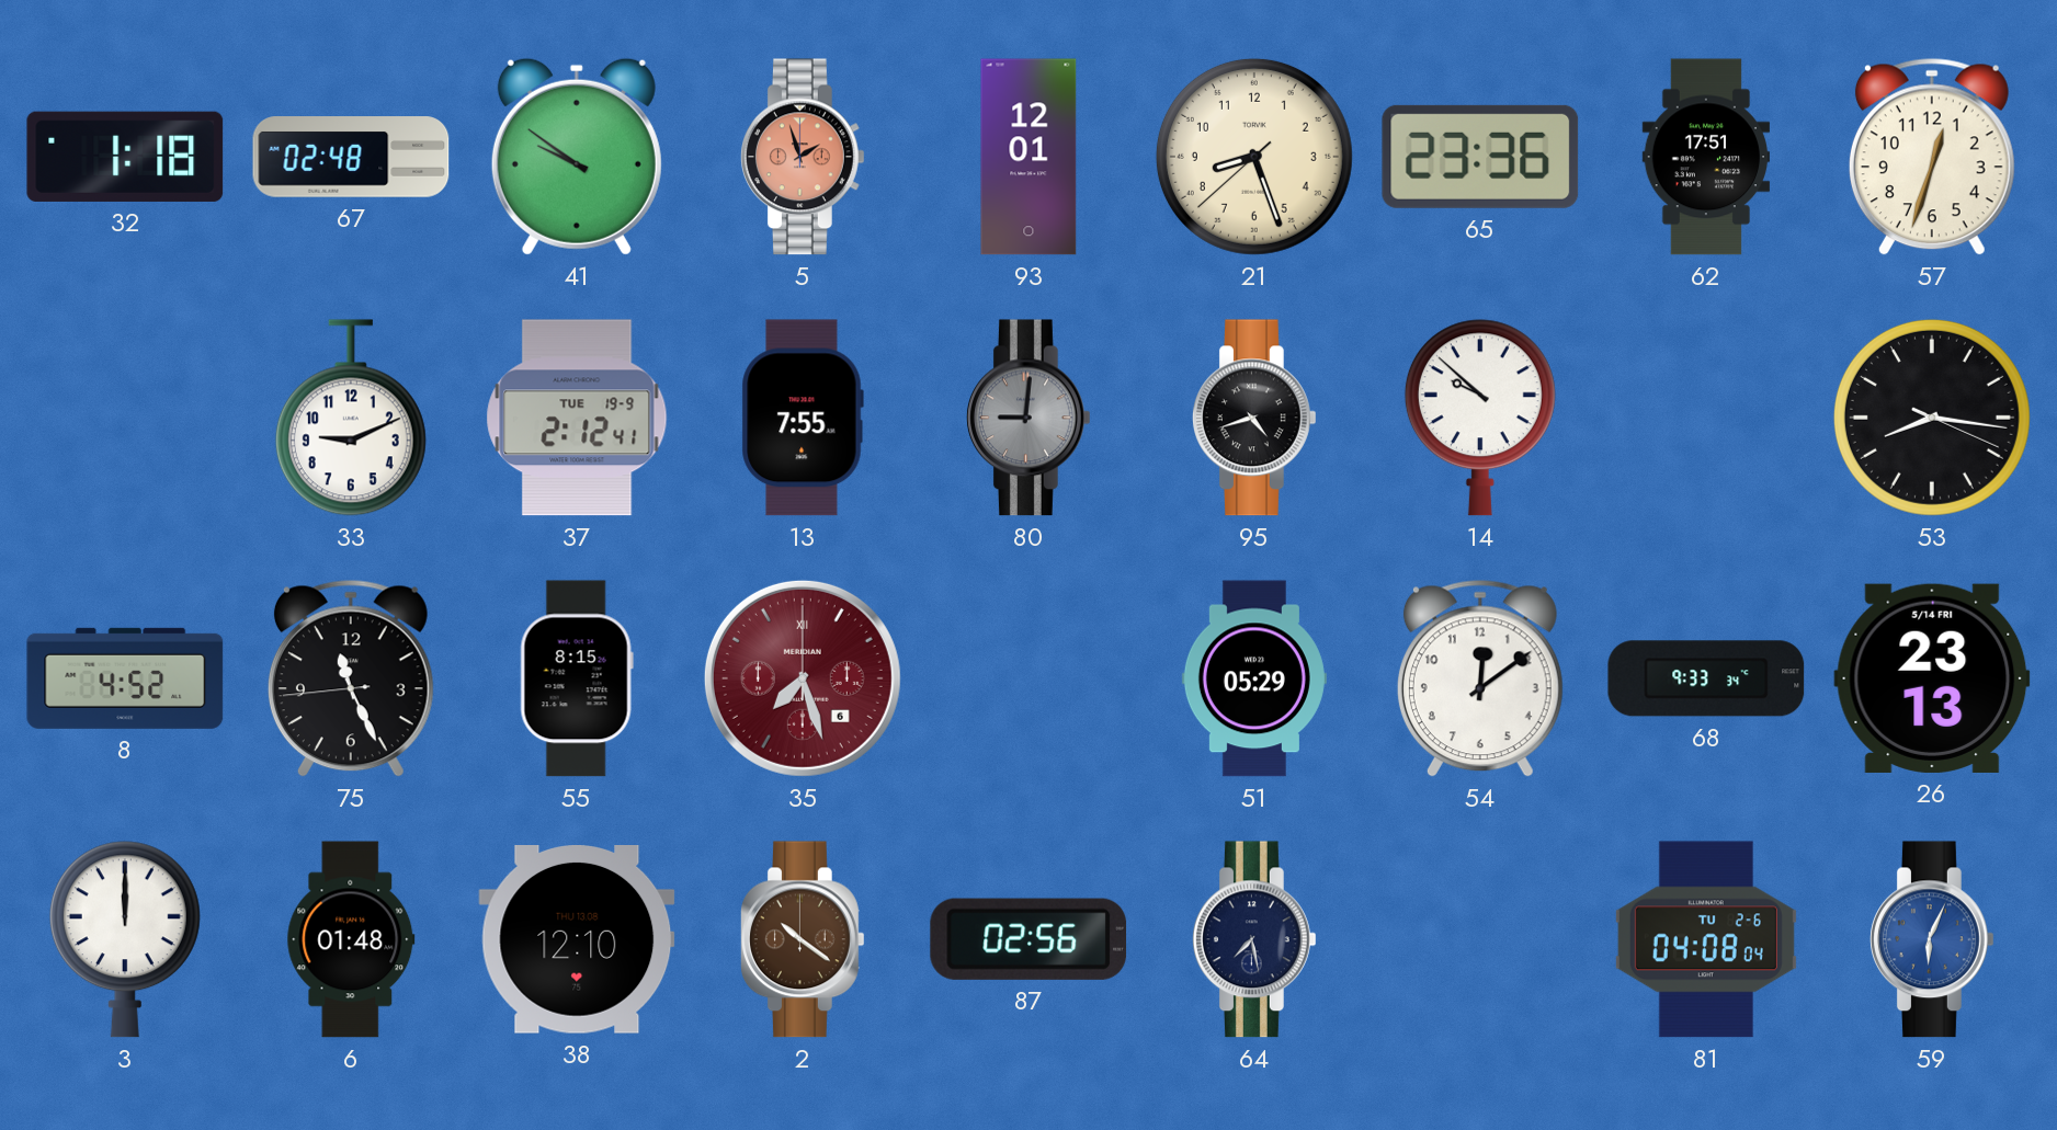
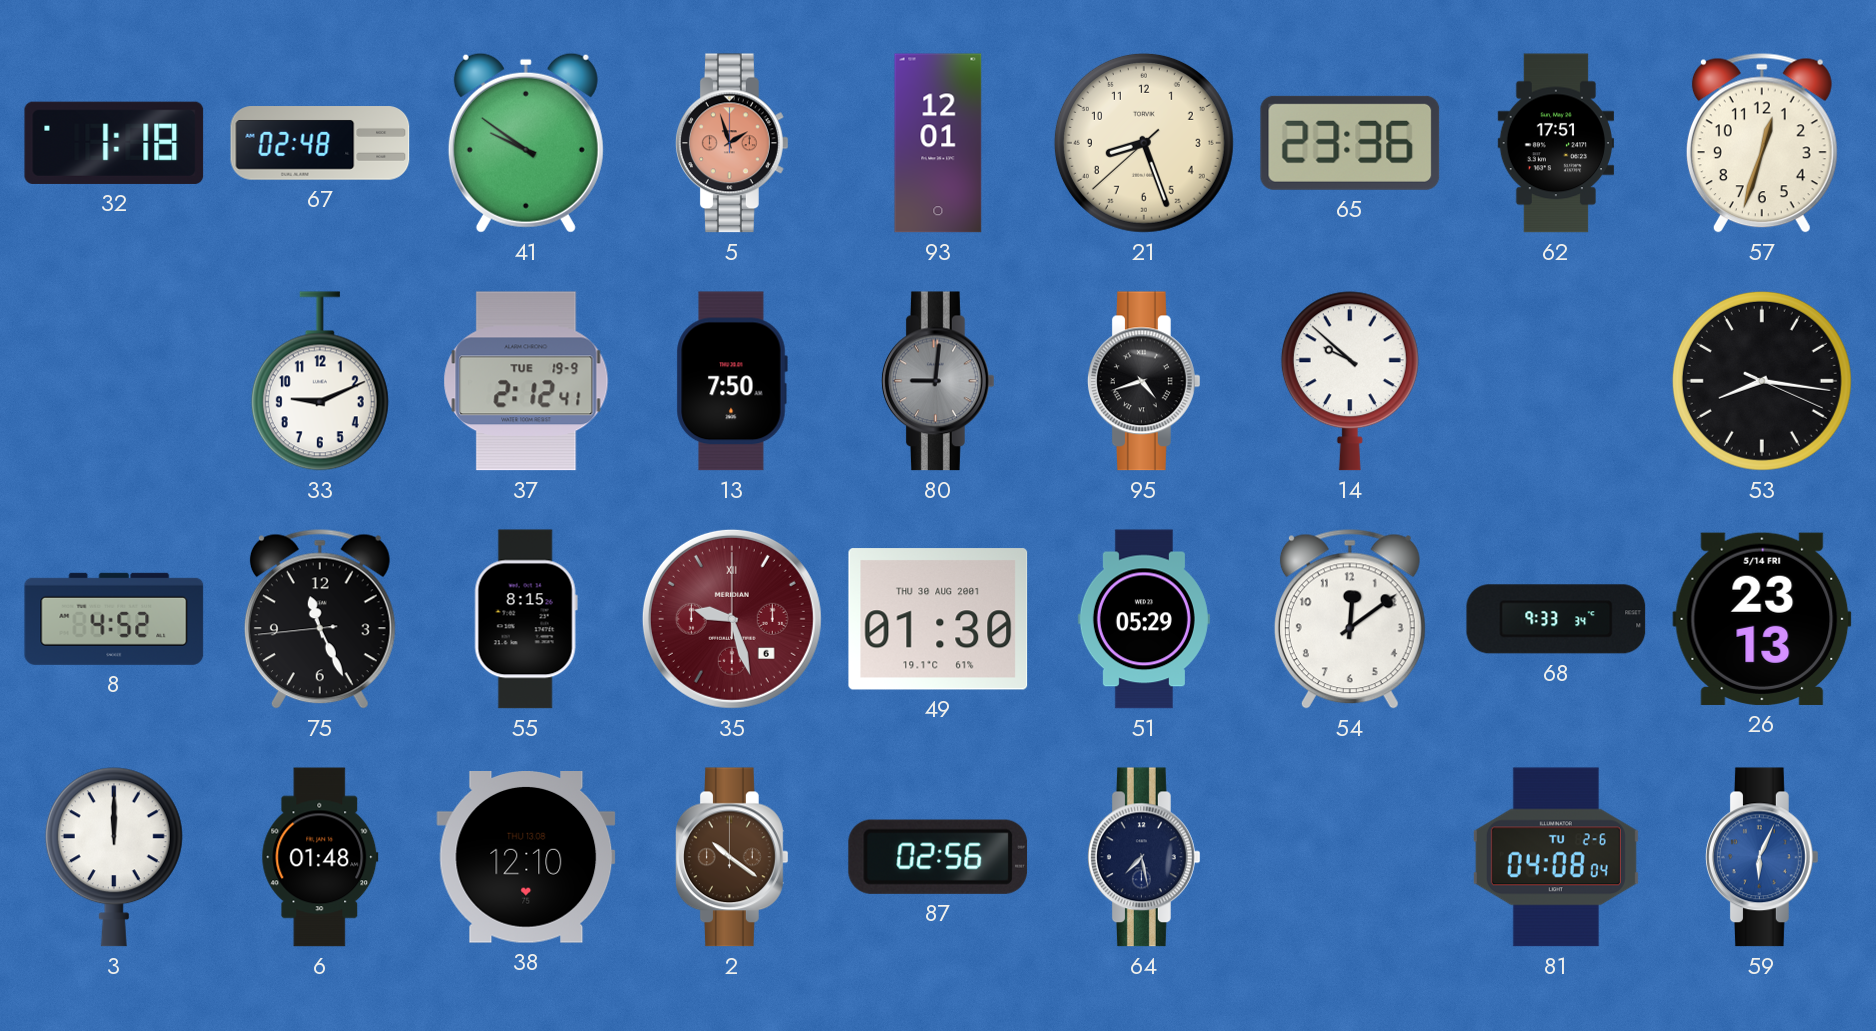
13: 7:55 -> 7:50
35: 7:27 -> 9:27
49: none -> 01:30
